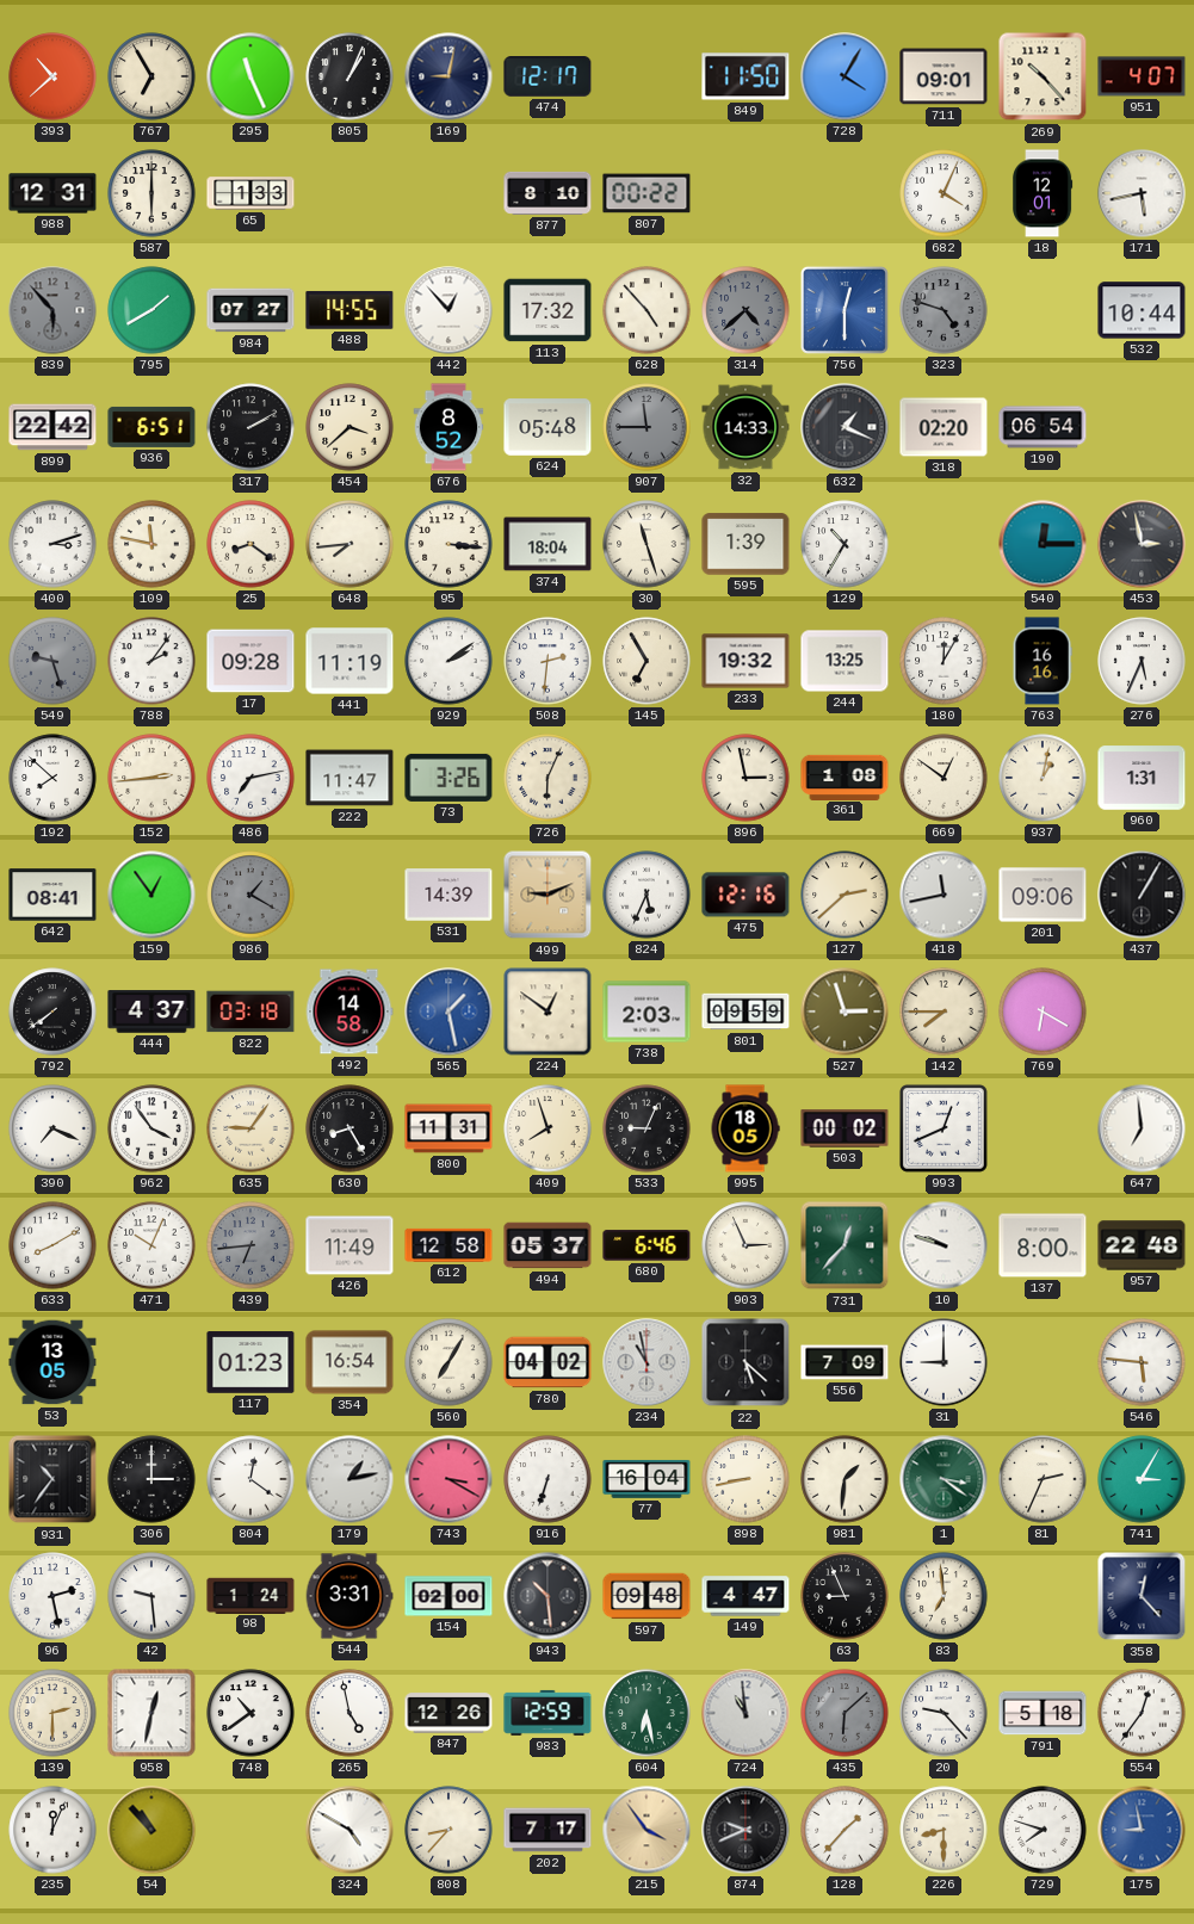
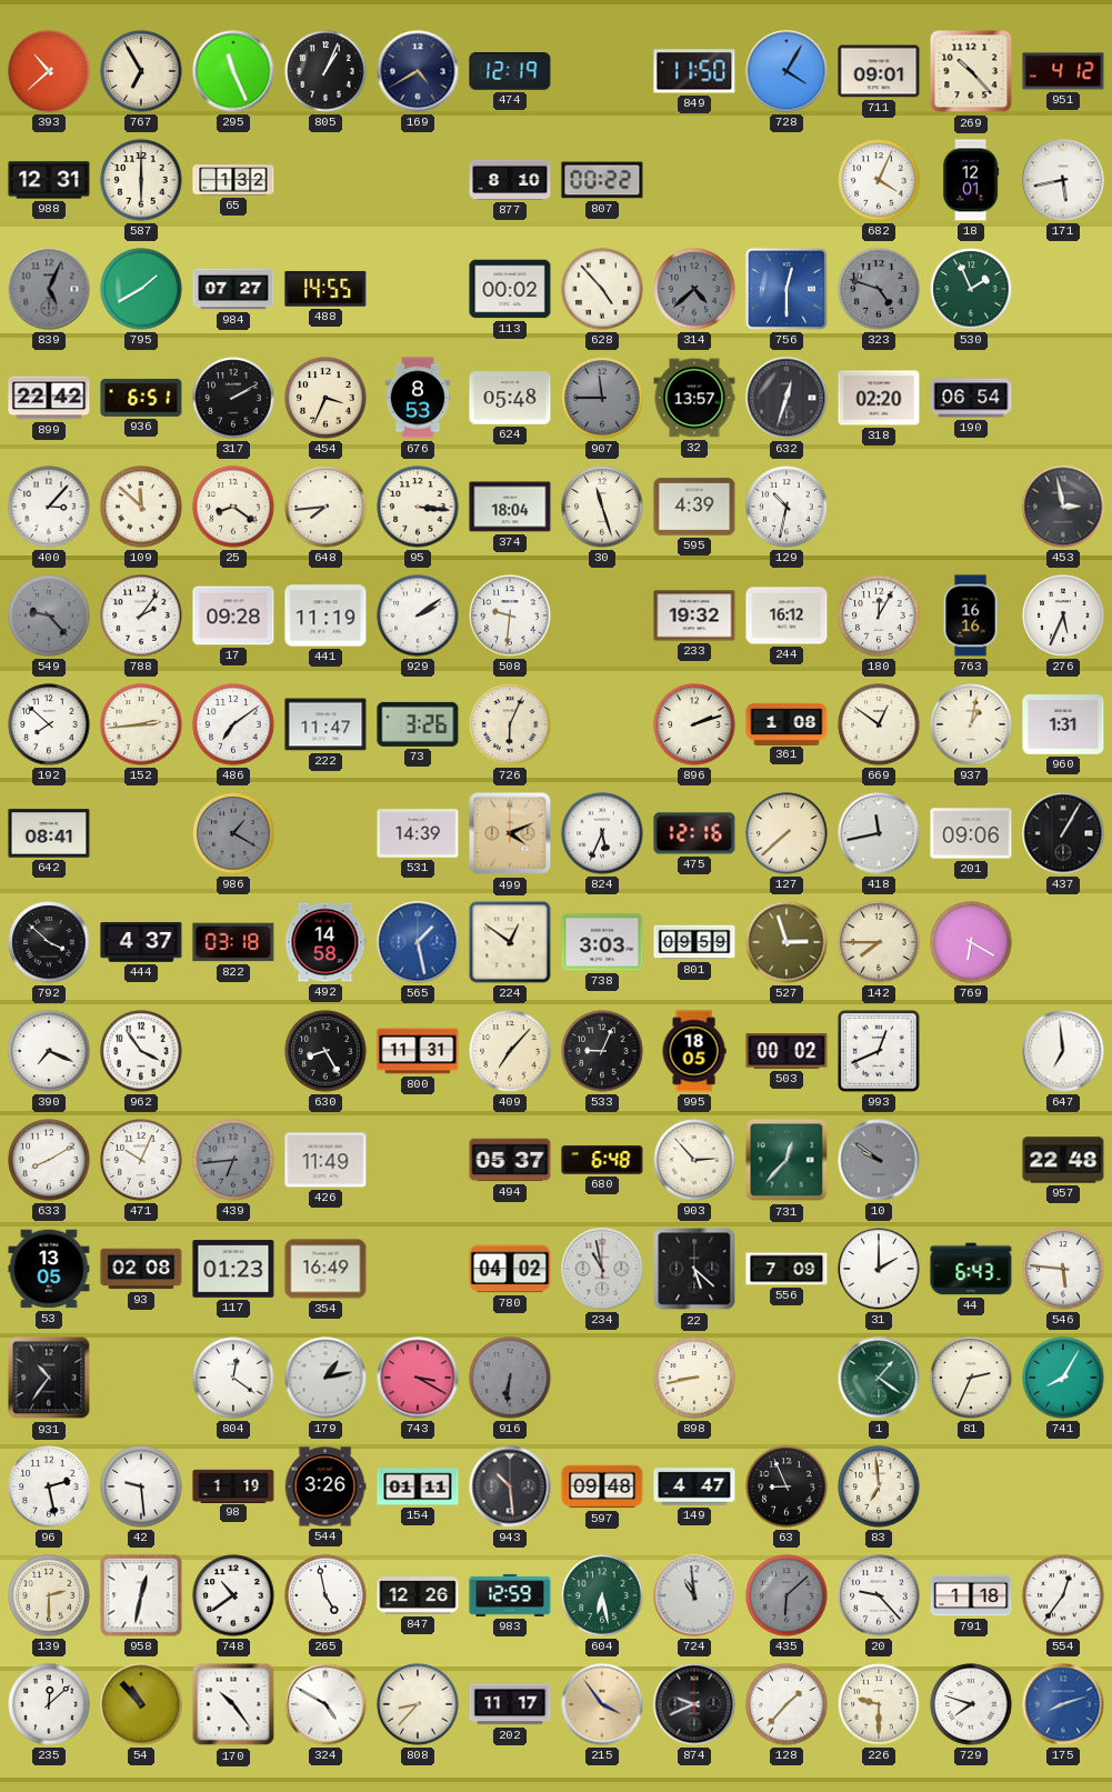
169: 9:02 -> 4:40
474: 12:17 -> 12:19
951: 4:07 -> 4:12
65: 1:33 -> 1:32
839: 5:53 -> 5:04
442: 12:53 -> none
113: 17:32 -> 00:02
530: none -> 1:56
532: 10:44 -> none
454: 3:38 -> 3:34
676: 8:52 -> 8:53
32: 14:33 -> 13:57
632: 1:19 -> 12:33
400: 3:12 -> 3:07
109: 11:47 -> 11:52
595: 1:39 -> 4:39
129: 10:35 -> 10:32
540: 12:15 -> none
549: 9:27 -> 9:23
508: 2:31 -> 9:31
145: 6:55 -> none
244: 13:25 -> 16:12
486: 7:13 -> 7:09
896: 2:58 -> 2:12
159: 12:54 -> none
499: 9:11 -> 4:11
127: 2:38 -> 7:38
792: 7:39 -> 3:52
738: 2:03 -> 3:03
635: 9:06 -> none
409: 7:57 -> 7:07
612: 12:58 -> none
680: 6:46 -> 6:48
903: 2:56 -> 2:53
10: 9:48 -> 9:51
10 dial: white -> grey
137: 8:00 -> none
93: none -> 02:08
354: 16:54 -> 16:49
560: 7:05 -> none
31: 9:00 -> 2:00
44: none -> 6:43
306: 3:00 -> none
916: 6:33 -> 6:31
916 dial: white -> grey
77: 16:04 -> none
981: 1:31 -> none
1: 3:21 -> 1:21
741: 3:05 -> 8:05
98: 1:24 -> 1:19
544: 3:31 -> 3:26
154: 02:00 -> 01:11
358: 12:23 -> none
791: 5:18 -> 1:18
235: 12:04 -> 12:08
170: none -> 10:24
202: 7:17 -> 11:17
226: 8:30 -> 9:30
175: 8:58 -> 8:12
